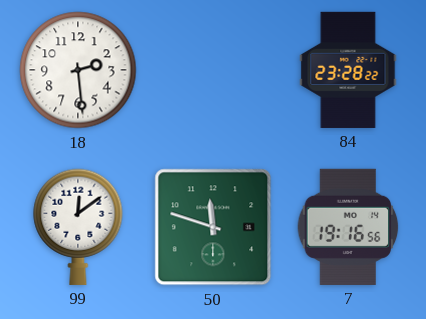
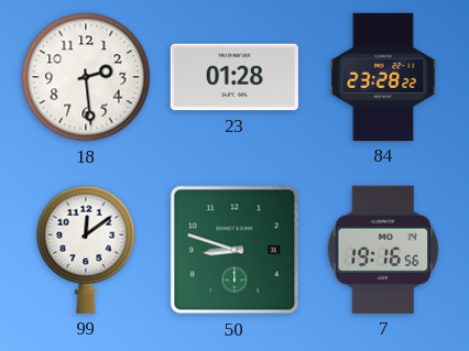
23: none -> 01:28
50: 11:48 -> 8:48
